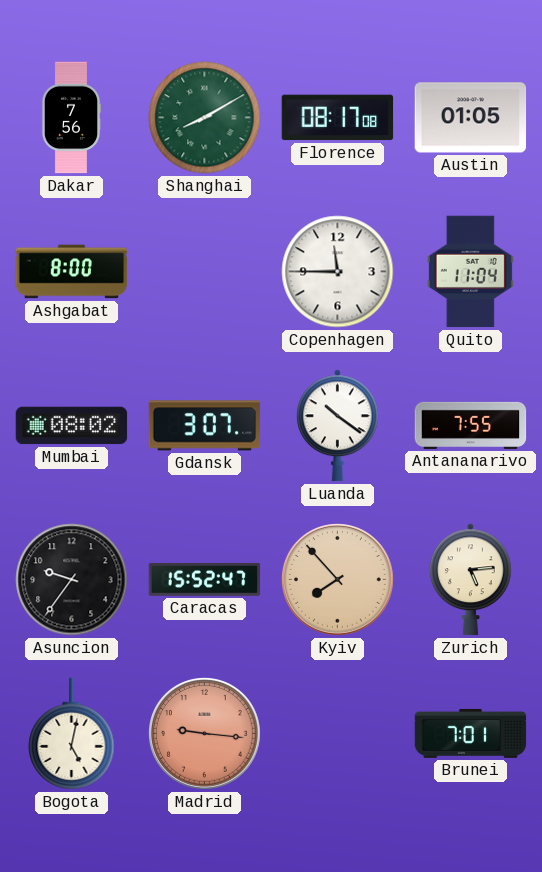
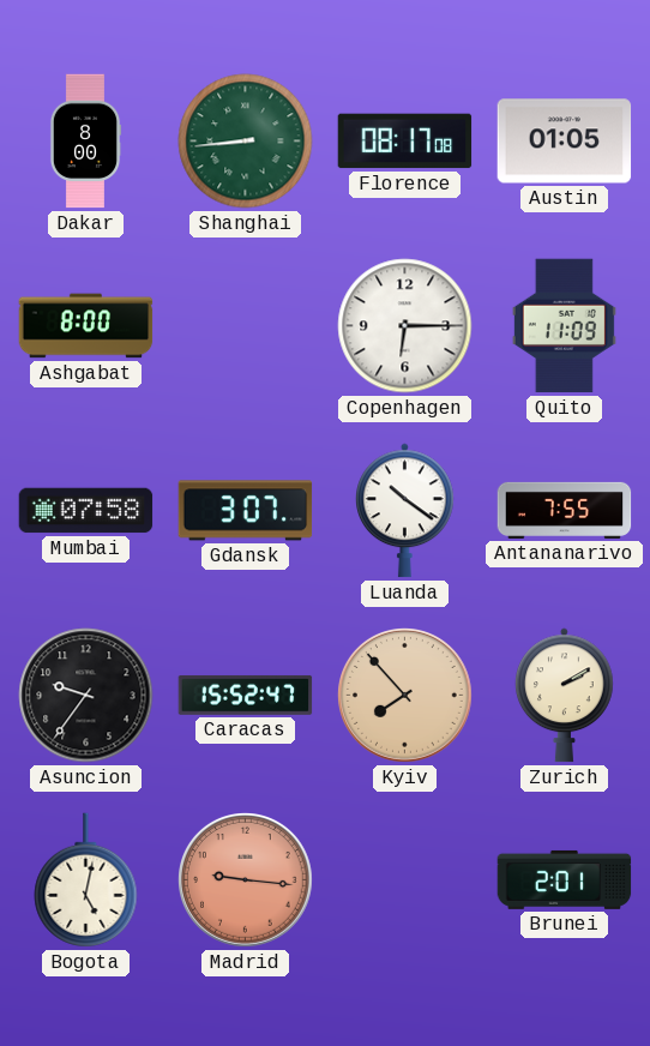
Dakar: 7:56 -> 8:00
Shanghai: 8:10 -> 8:44
Copenhagen: 11:45 -> 6:15
Quito: 11:04 -> 11:09
Mumbai: 08:02 -> 07:58
Zurich: 5:14 -> 2:10
Brunei: 7:01 -> 2:01
